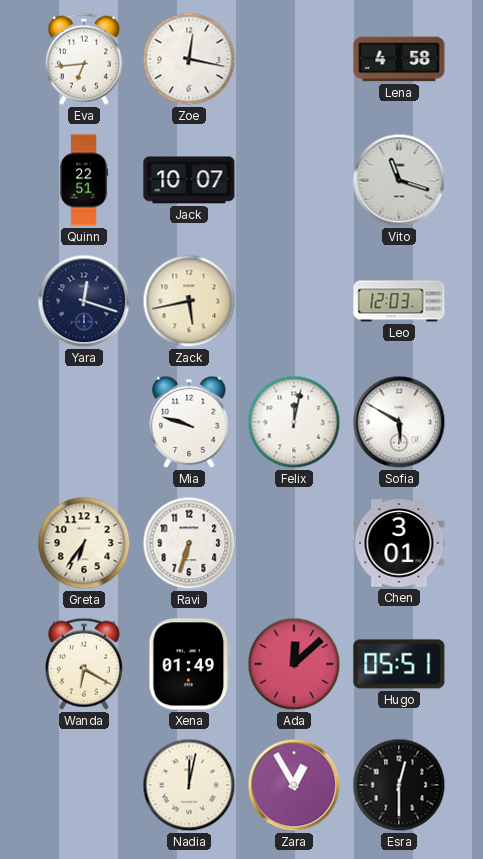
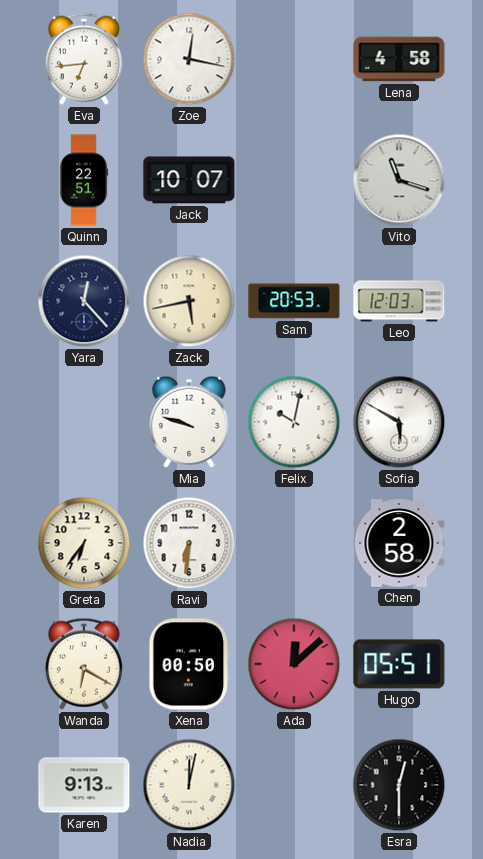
Yara: 12:18 -> 12:23
Sam: none -> 20:53
Felix: 12:02 -> 10:02
Ravi: 6:33 -> 6:31
Chen: 3:01 -> 2:58
Xena: 01:49 -> 00:50
Karen: none -> 9:13
Zara: 12:55 -> none
